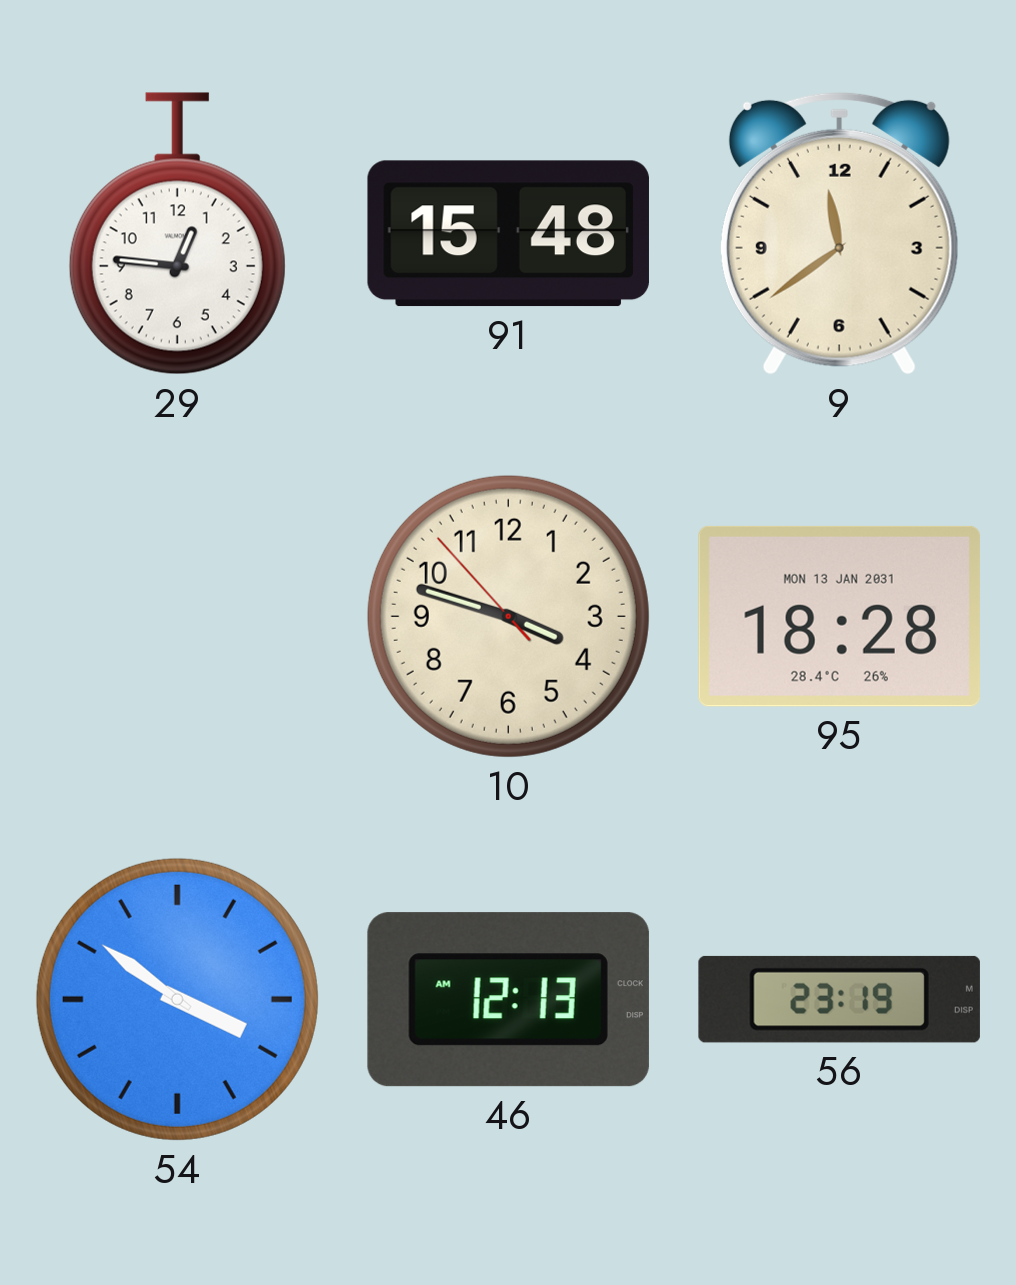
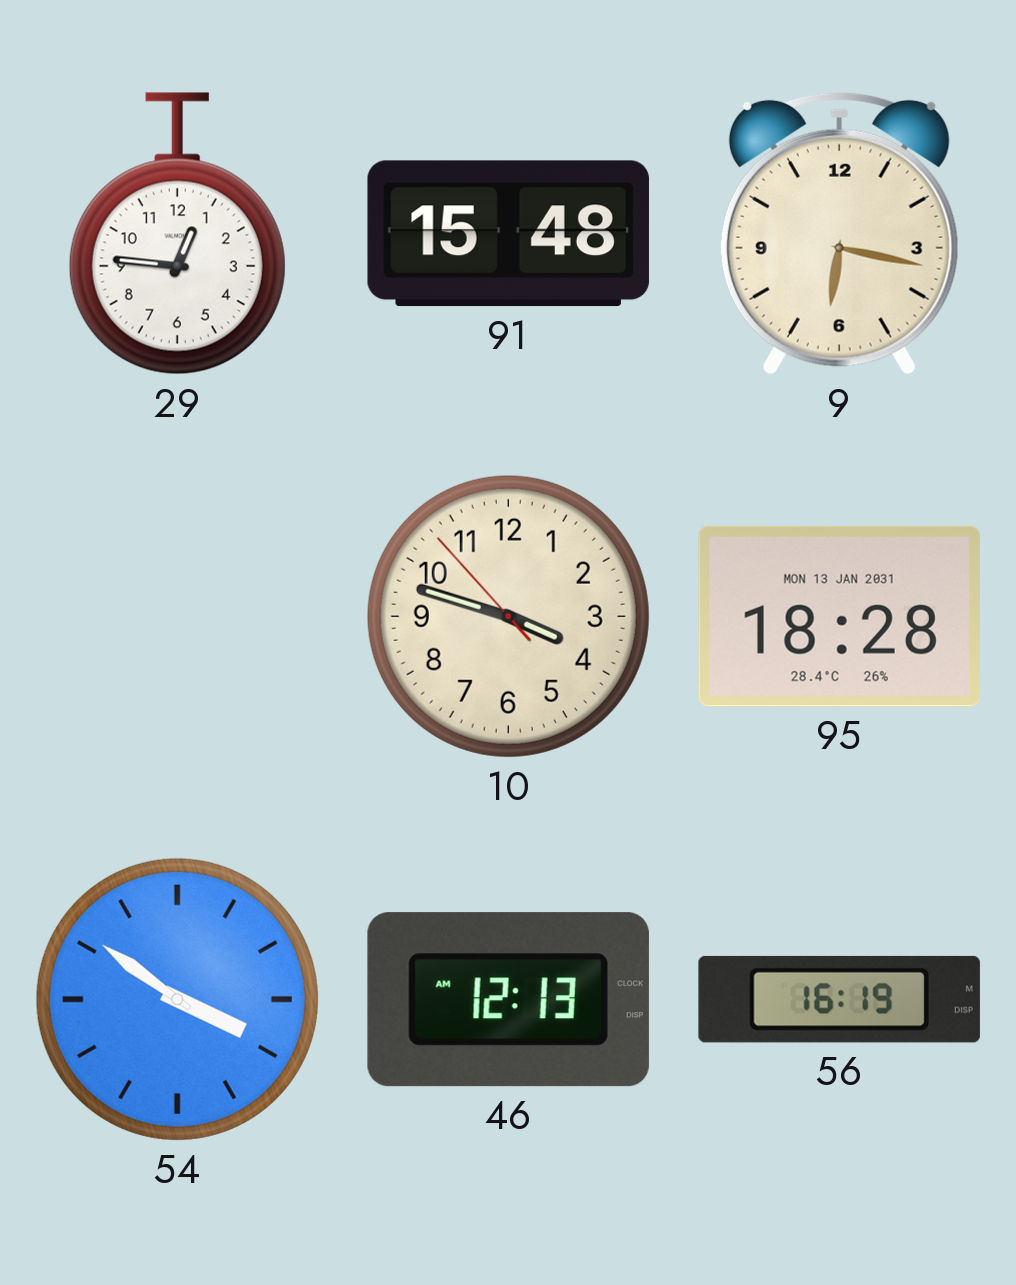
9: 11:39 -> 6:17
56: 23:19 -> 16:19
